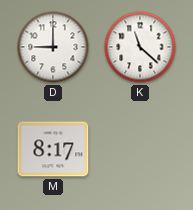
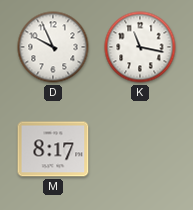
D: 9:00 -> 9:56
K: 11:22 -> 11:17
